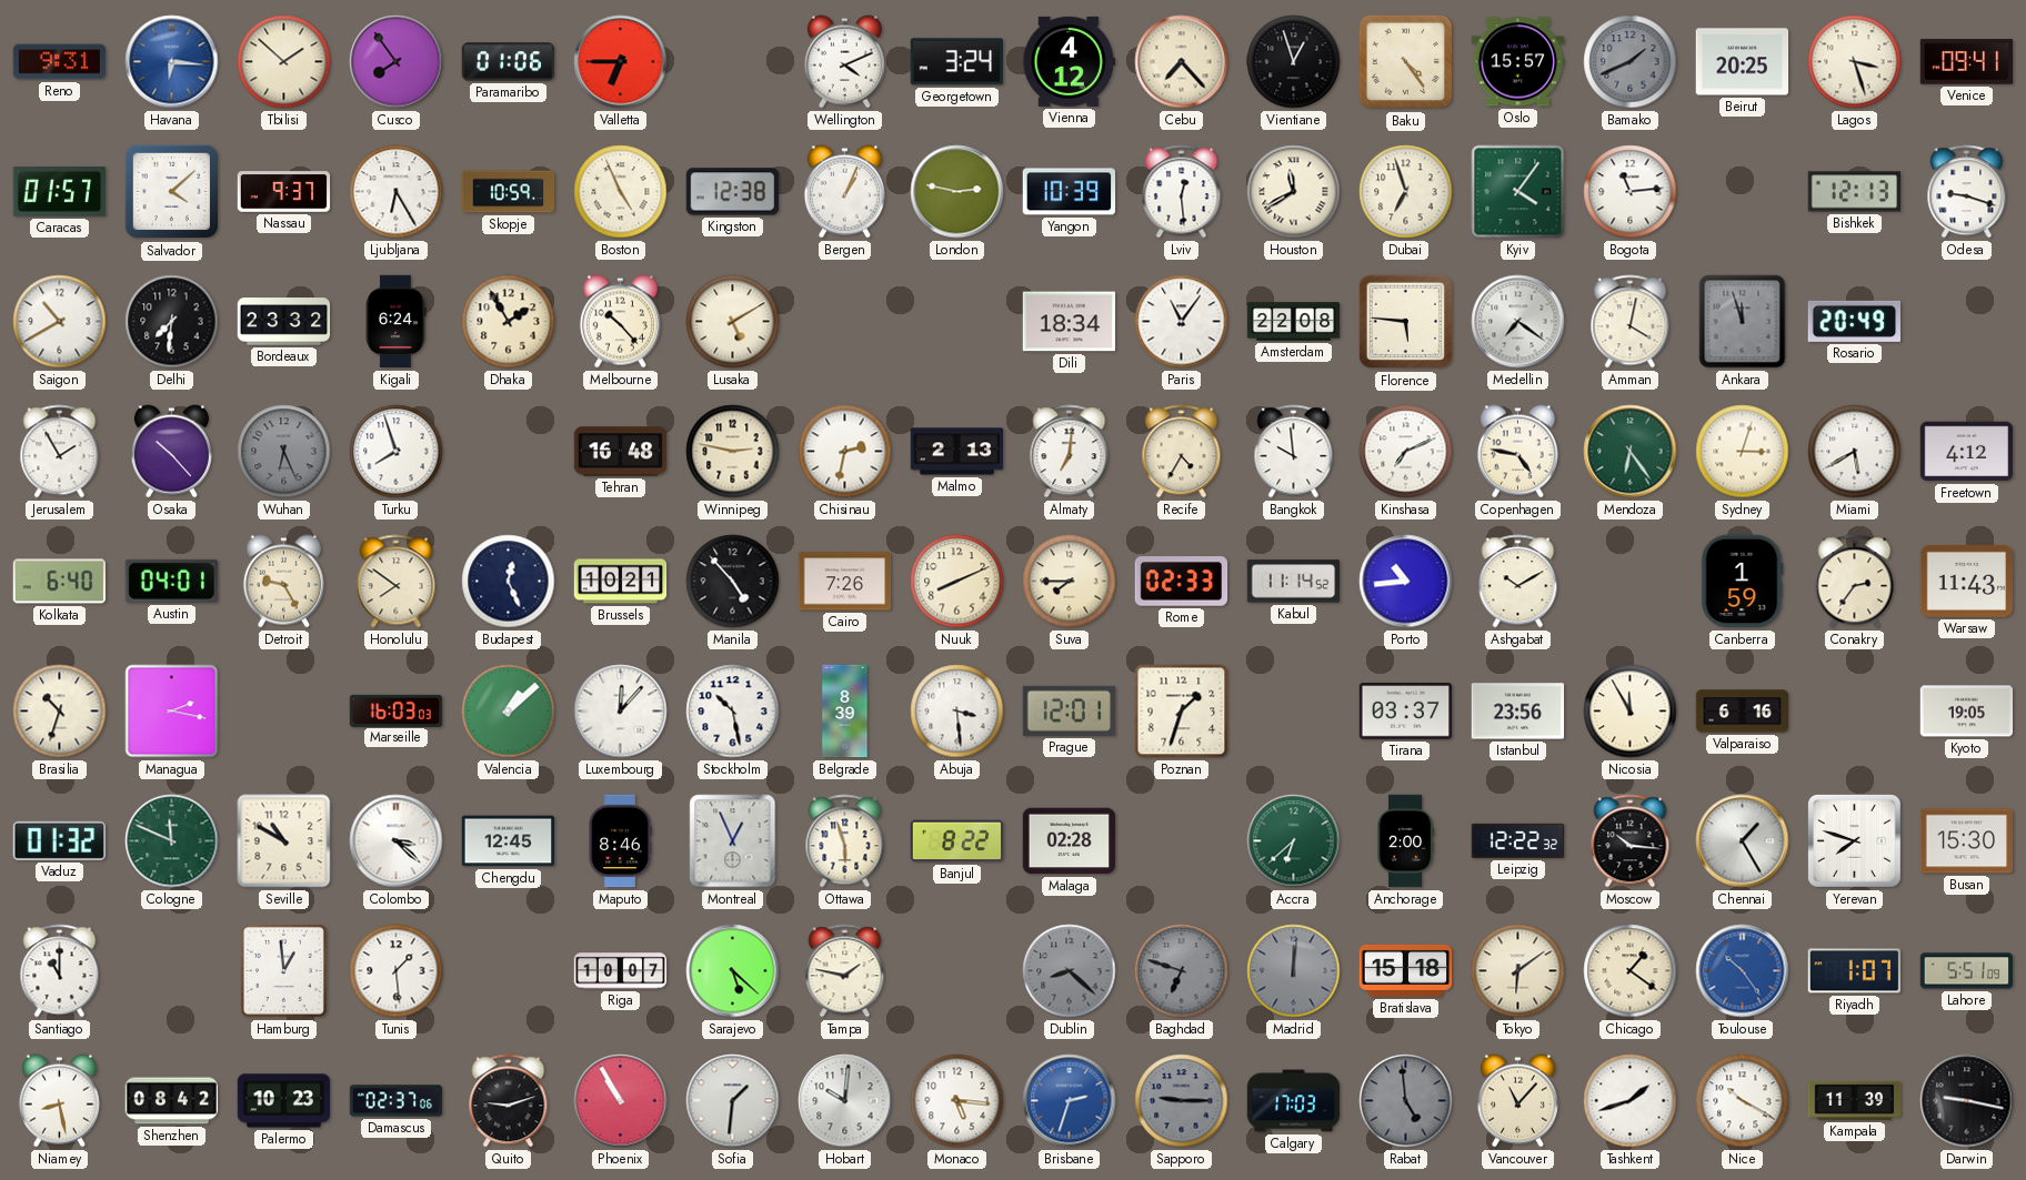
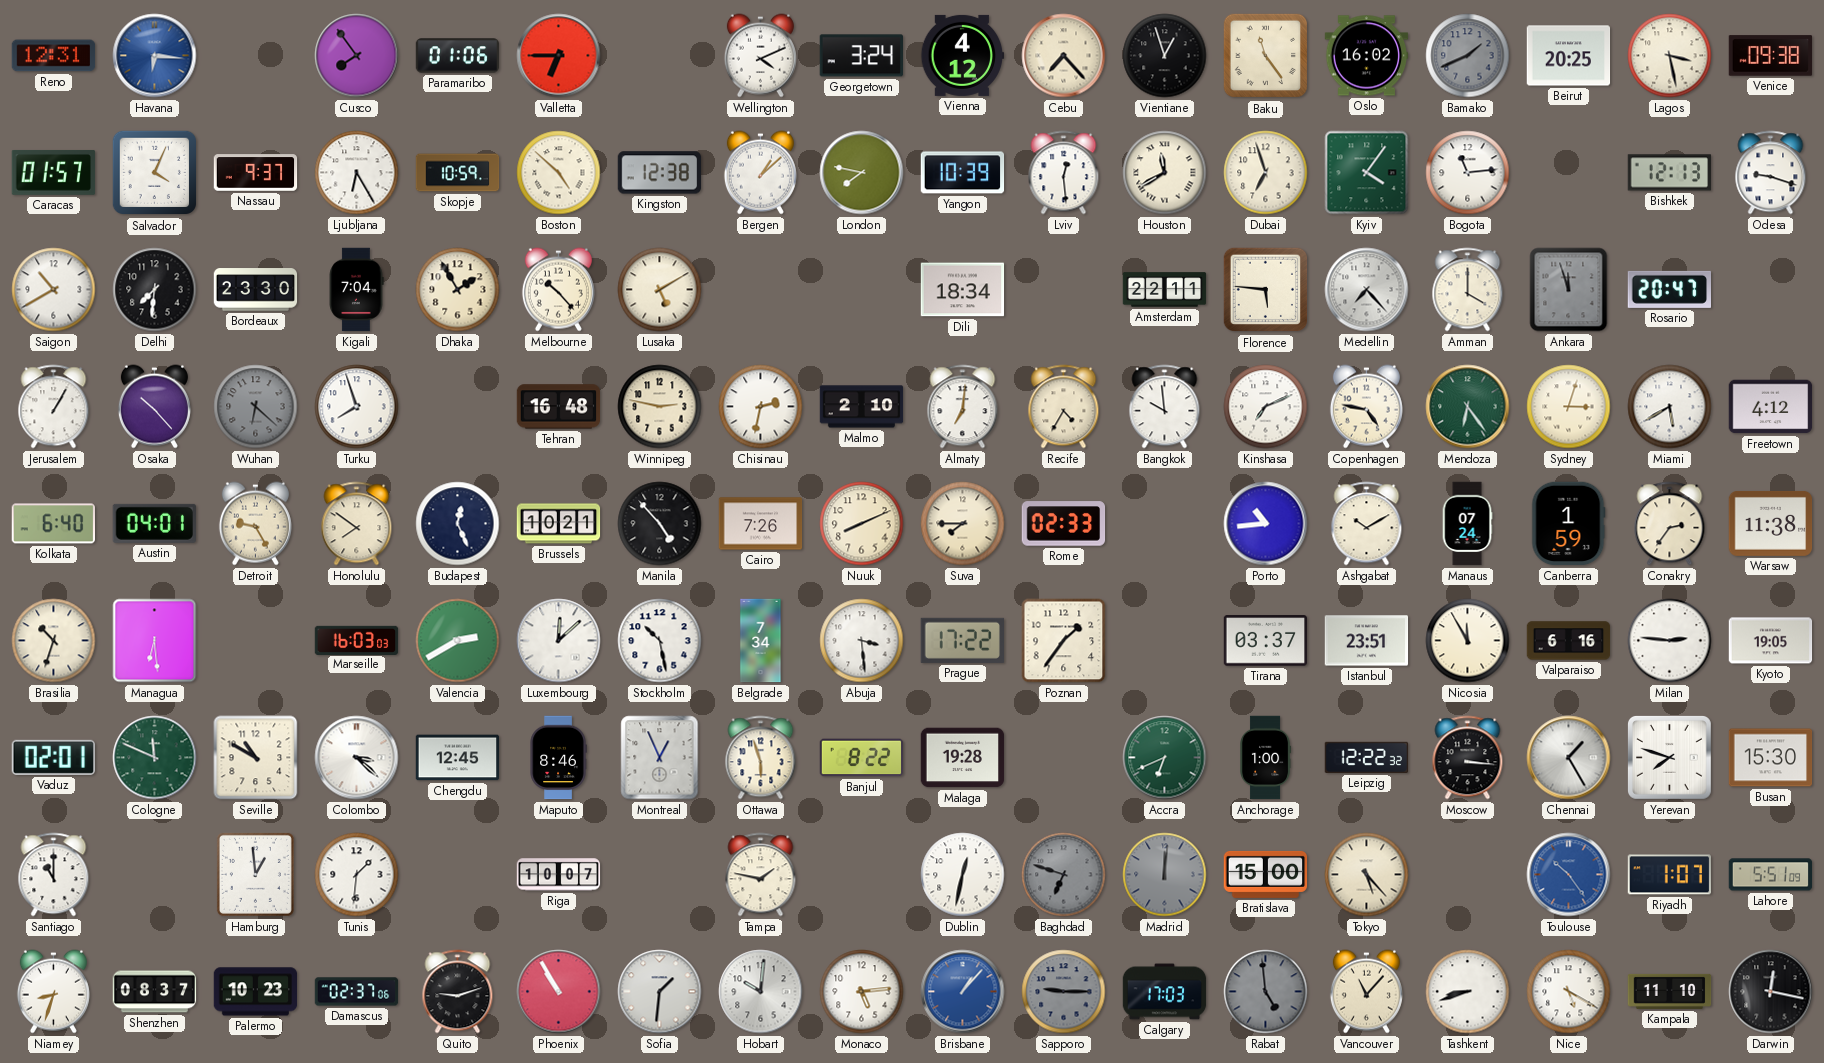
Reno: 9:31 -> 12:31
Tbilisi: 1:52 -> none
Baku: 4:24 -> 11:24
Oslo: 15:57 -> 16:02
Lagos: 3:27 -> 3:28
Venice: 09:41 -> 09:38
Salvador: 4:08 -> 4:04
Boston: 4:56 -> 4:52
Bergen: 1:04 -> 1:08
London: 2:47 -> 7:47
Bordeaux: 23:32 -> 23:30
Kigali: 6:24 -> 7:04
Paris: 11:06 -> none
Amsterdam: 22:08 -> 22:11
Medellin: 7:21 -> 7:23
Amman: 4:02 -> 4:00
Rosario: 20:49 -> 20:47
Jerusalem: 1:55 -> 1:05
Wuhan: 6:26 -> 6:22
Malmo: 2:13 -> 2:10
Kabul: 11:14 -> none
Manaus: none -> 07:24
Warsaw: 11:43 -> 11:38
Managua: 2:17 -> 6:29
Valencia: 1:08 -> 2:40
Luxembourg: 12:07 -> 12:08
Belgrade: 8:39 -> 7:34
Prague: 12:01 -> 17:22
Poznan: 1:33 -> 1:36
Istanbul: 23:56 -> 23:51
Milan: none -> 2:46
Vaduz: 01:32 -> 02:01
Malaga: 02:28 -> 19:28
Accra: 6:38 -> 6:41
Anchorage: 2:00 -> 1:00
Moscow: 10:16 -> 3:16
Tunis: 1:29 -> 1:31
Sarajevo: 5:22 -> none
Dublin: 8:22 -> 12:32
Dublin dial: grey -> white
Bratislava: 15:18 -> 15:00
Tokyo: 6:09 -> 5:23
Chicago: 1:21 -> none
Niamey: 8:28 -> 8:33
Shenzhen: 08:42 -> 08:37
Monaco: 5:16 -> 5:14
Brisbane: 2:33 -> 1:07
Tashkent: 1:42 -> 8:42
Nice: 10:20 -> 5:20
Kampala: 11:39 -> 11:10
Darwin: 9:17 -> 12:17
